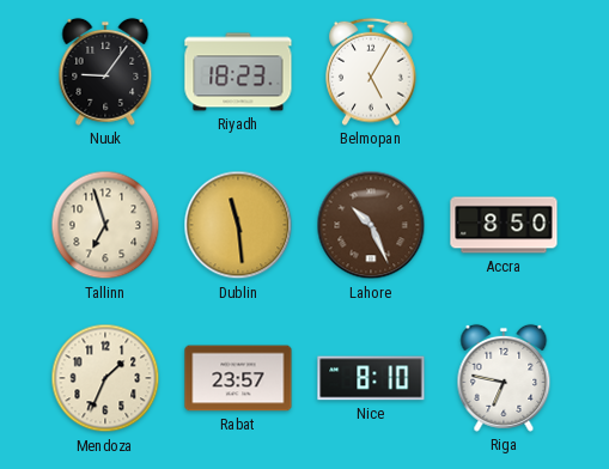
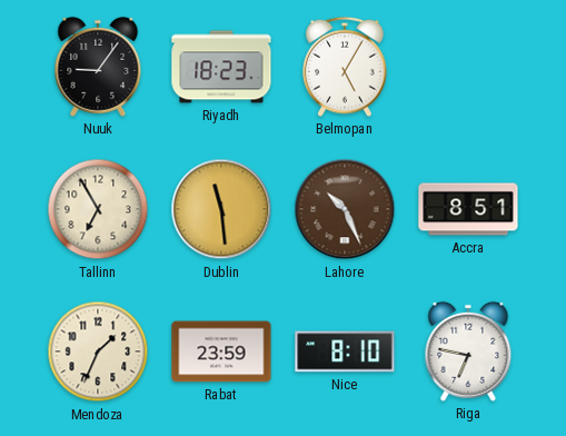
Tallinn: 6:57 -> 6:55
Accra: 8:50 -> 8:51
Rabat: 23:57 -> 23:59
